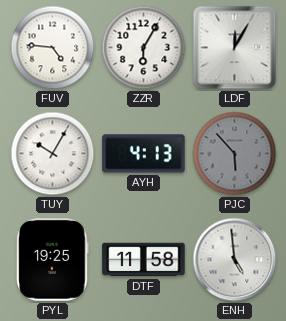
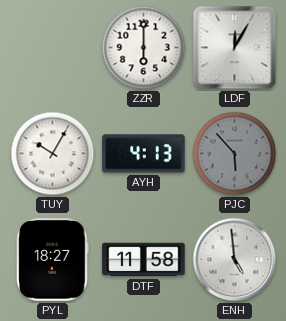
FUV: 4:46 -> none
ZZR: 6:05 -> 6:00
PYL: 19:25 -> 18:27
